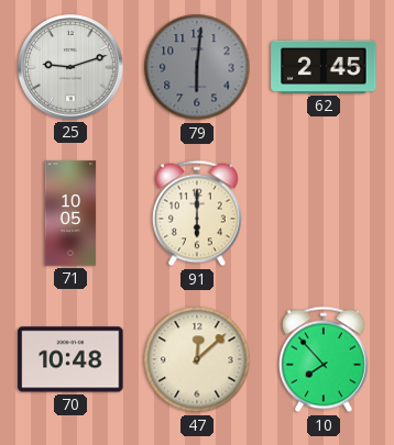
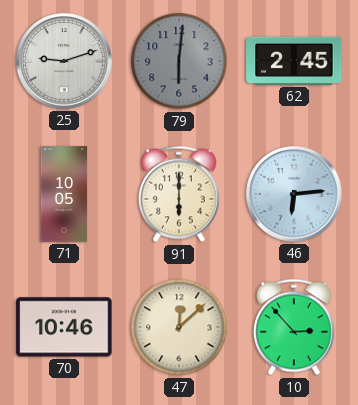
46: none -> 6:14
70: 10:48 -> 10:46
10: 7:53 -> 2:53
